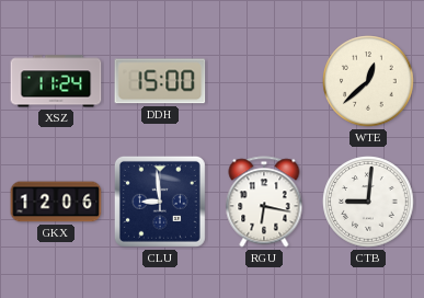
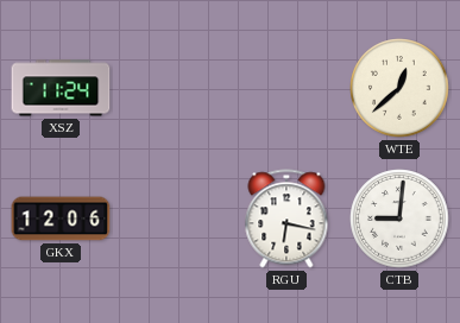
DDH: 15:00 -> none
CLU: 8:59 -> none
